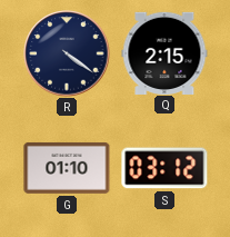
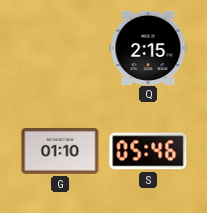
R: 4:21 -> none
S: 03:12 -> 05:46
